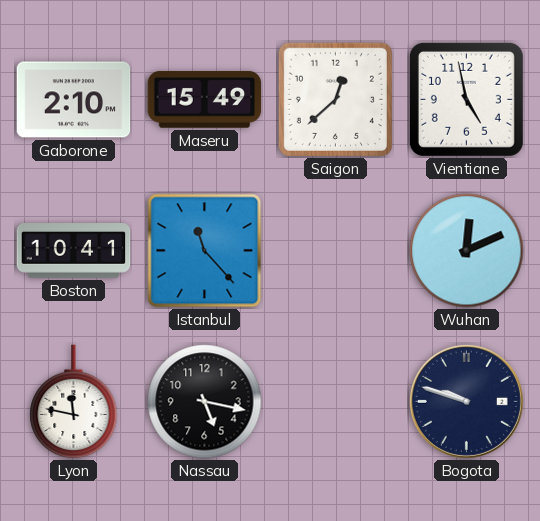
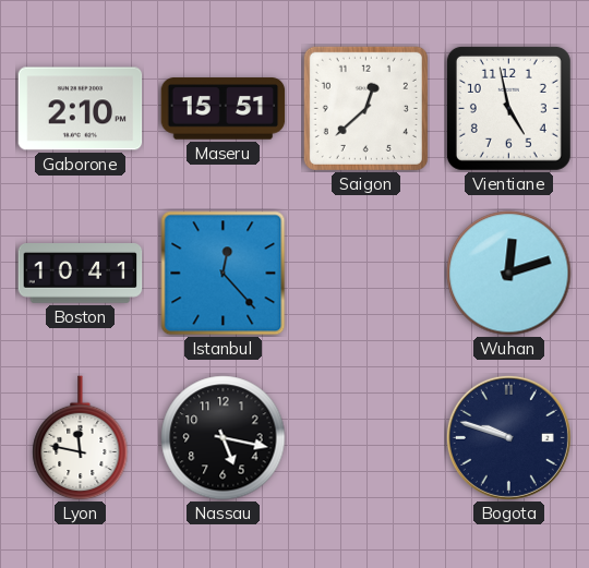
Maseru: 15:49 -> 15:51
Istanbul: 11:23 -> 12:23
Wuhan: 12:11 -> 12:12
